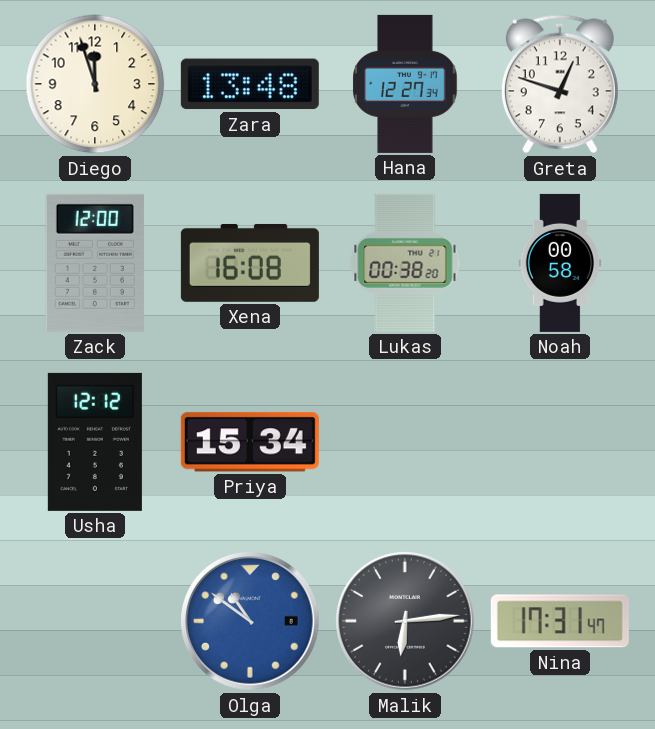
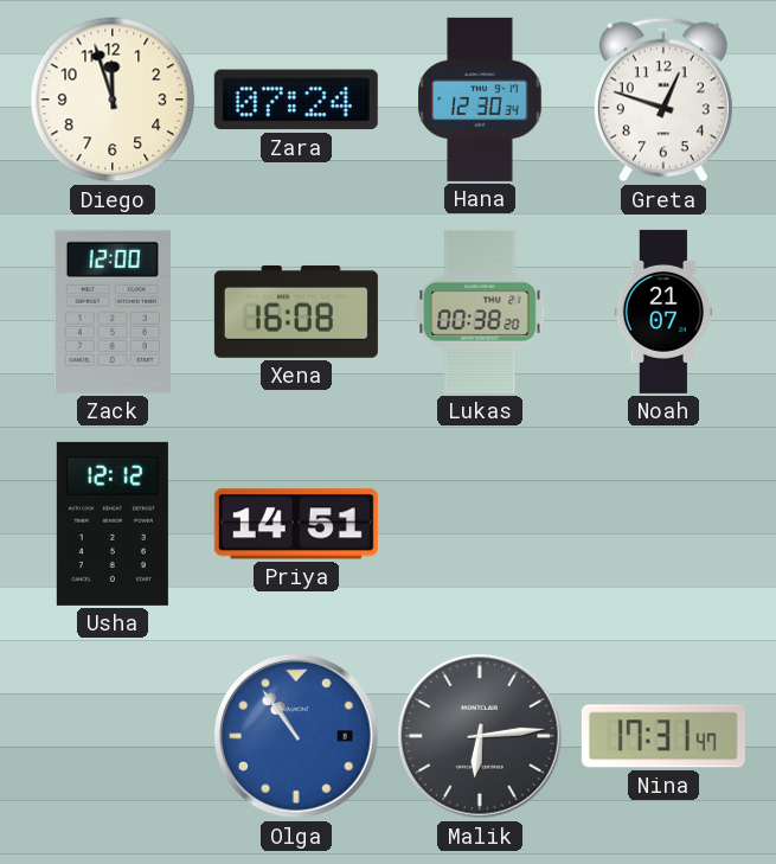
Zara: 13:48 -> 07:24
Hana: 12:27 -> 12:30
Noah: 00:58 -> 21:07
Priya: 15:34 -> 14:51
Olga: 10:51 -> 10:54
